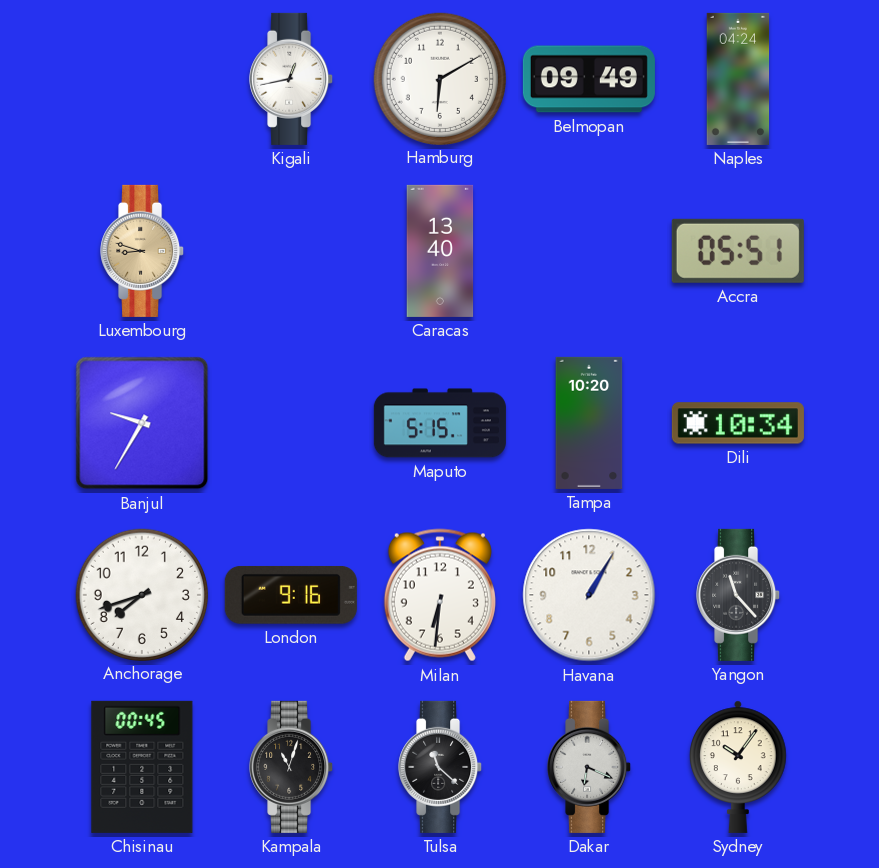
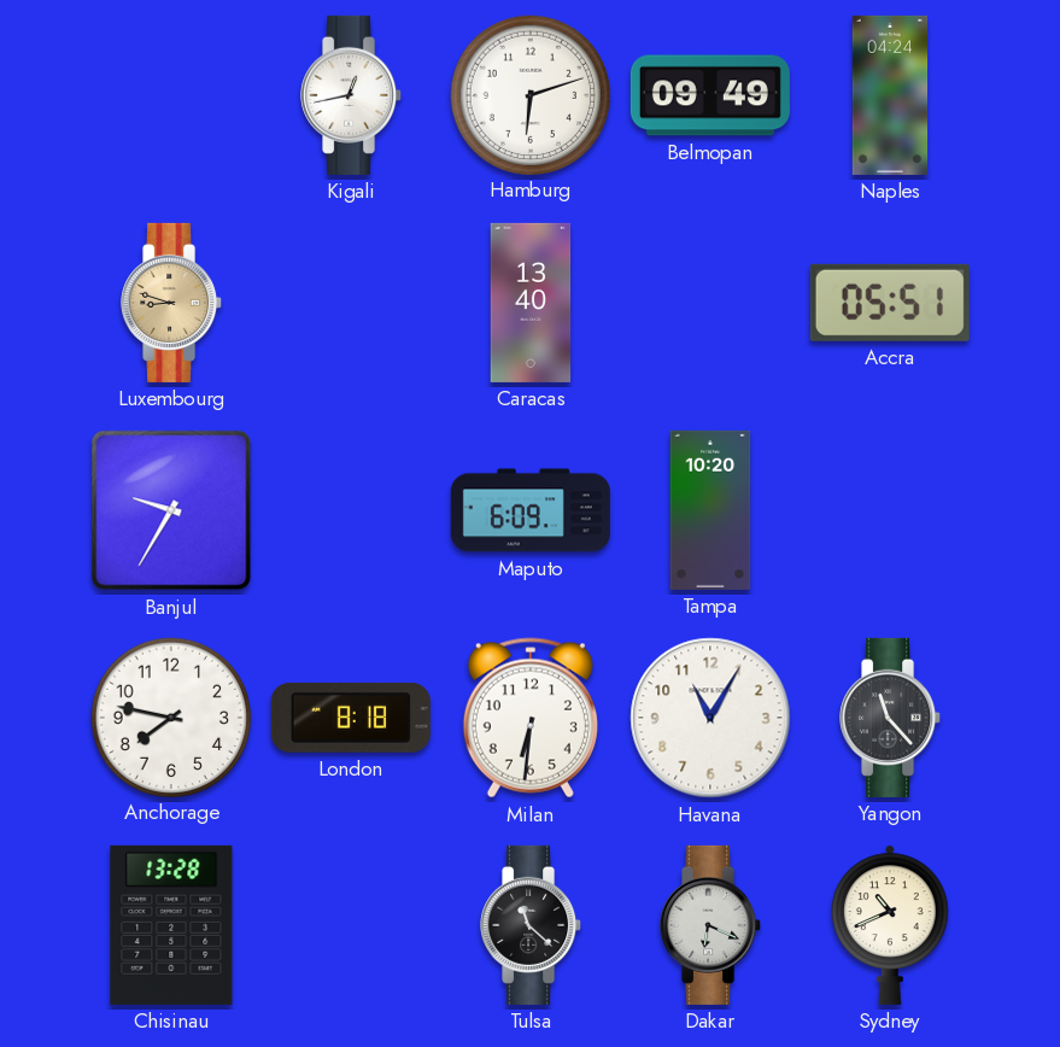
Hamburg: 6:10 -> 6:12
Maputo: 5:15 -> 6:09
Dili: 10:34 -> none
Anchorage: 7:42 -> 7:47
London: 9:16 -> 8:18
Havana: 1:05 -> 11:05
Chisinau: 00:45 -> 13:28
Kampala: 11:03 -> none
Sydney: 10:06 -> 10:41
